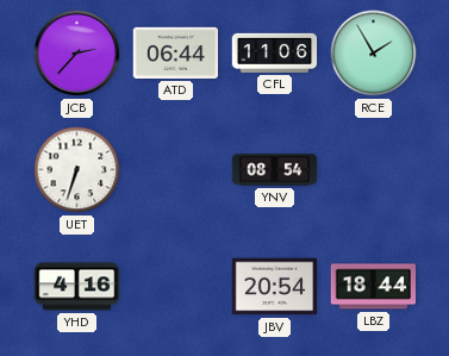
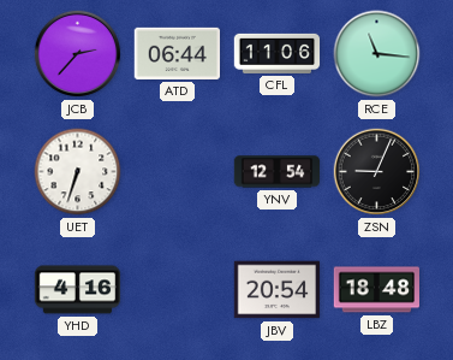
RCE: 1:55 -> 11:16
YNV: 08:54 -> 12:54
ZSN: none -> 9:04
LBZ: 18:44 -> 18:48
